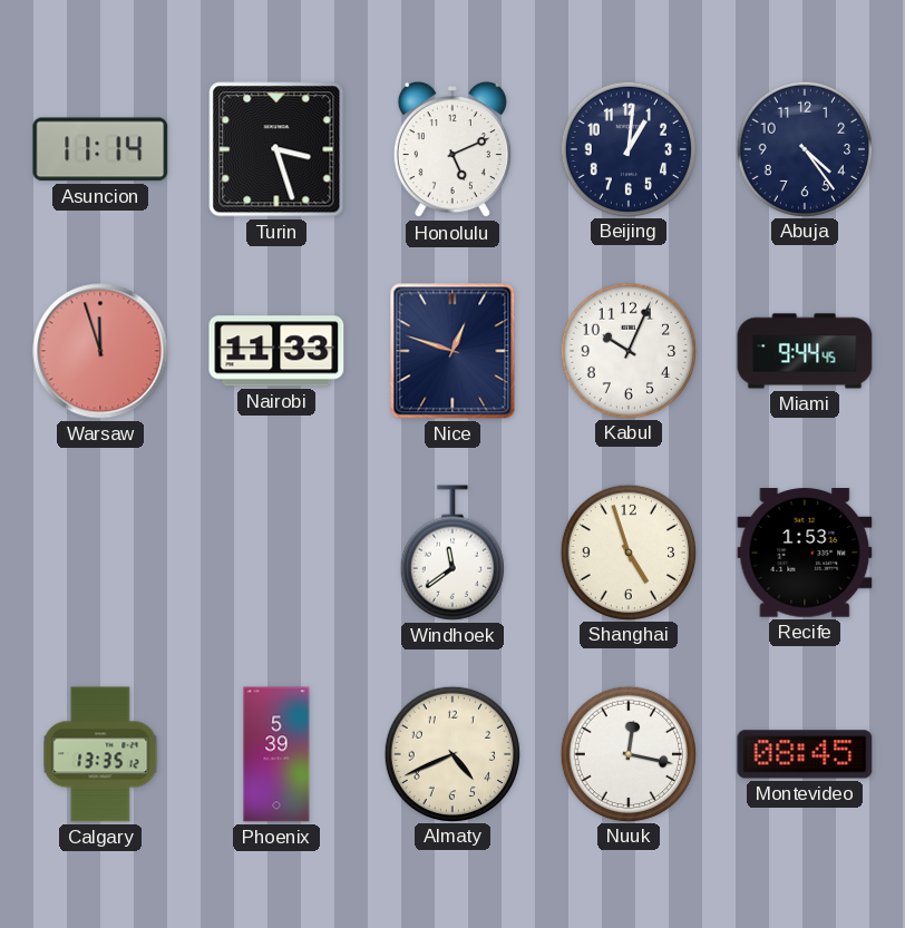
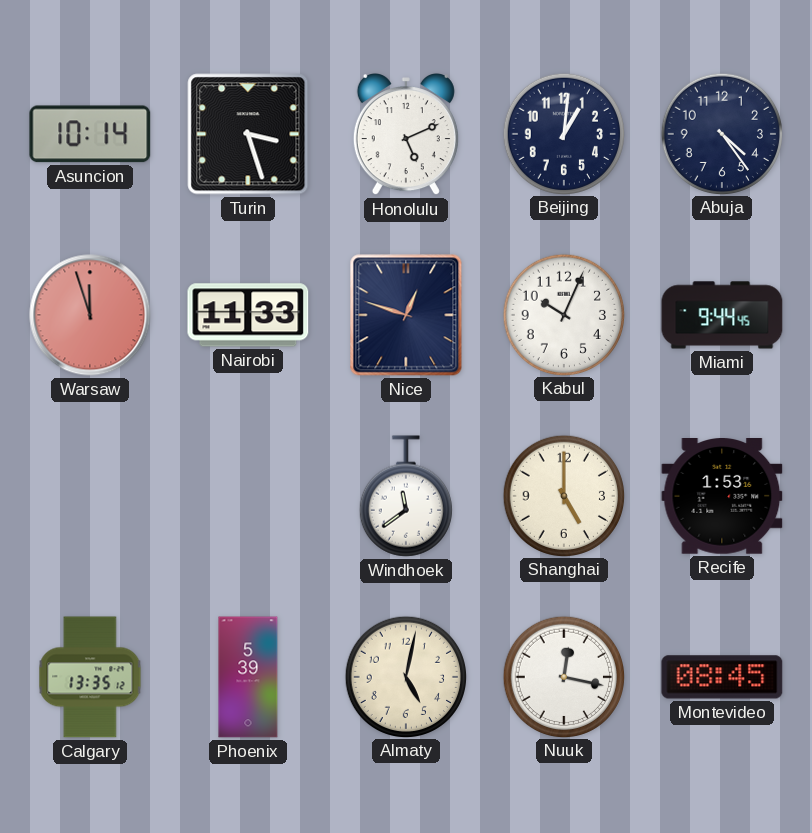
Asuncion: 11:14 -> 10:14
Shanghai: 4:57 -> 5:00
Almaty: 4:41 -> 5:02
